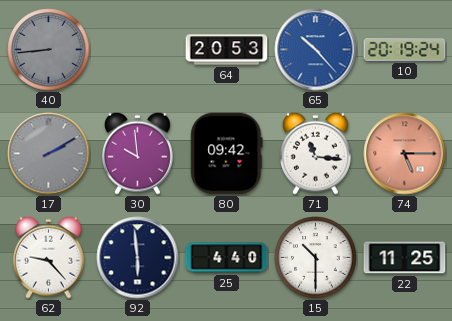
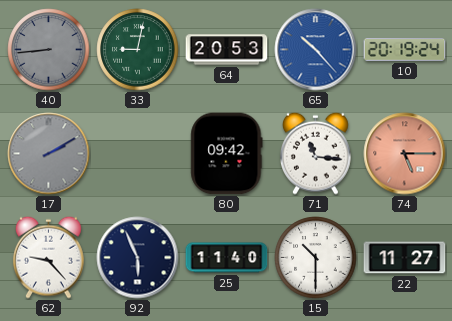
33: none -> 9:02
30: 9:59 -> none
92: 5:59 -> 5:56
25: 4:40 -> 11:40
22: 11:25 -> 11:27
